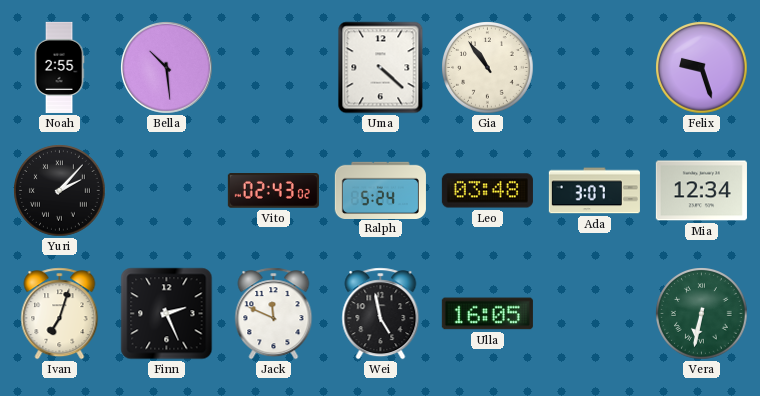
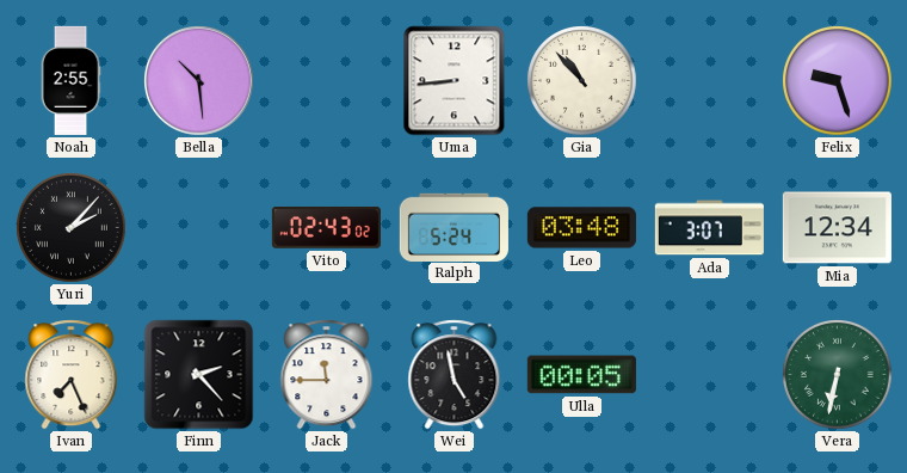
Uma: 4:22 -> 8:44
Gia: 10:54 -> 10:53
Ivan: 7:03 -> 7:26
Finn: 2:26 -> 2:23
Jack: 11:49 -> 11:45
Ulla: 16:05 -> 00:05
